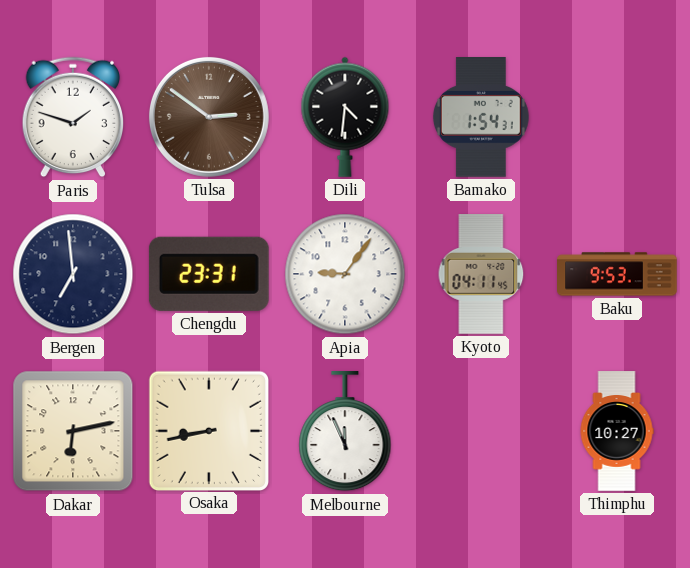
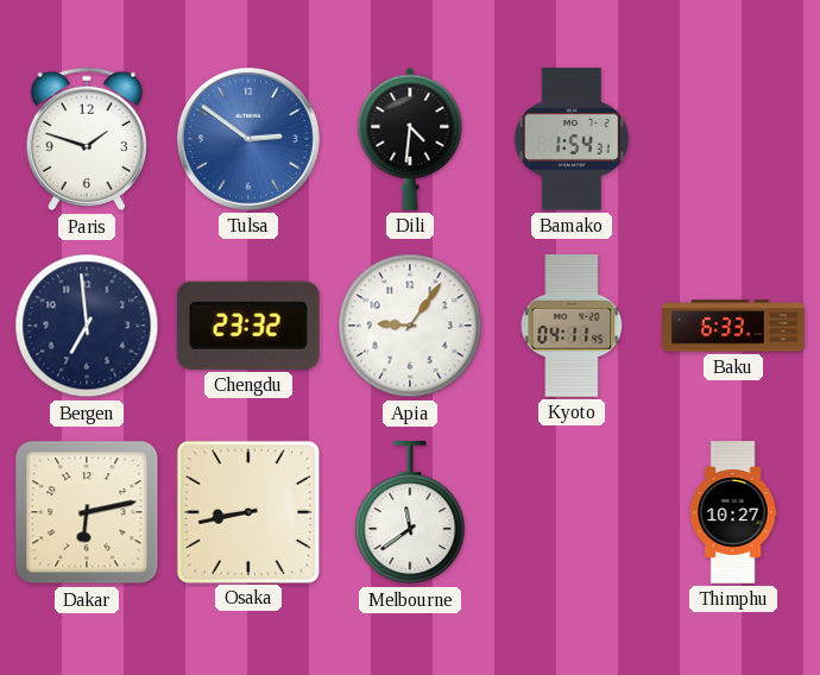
Tulsa dial: brown -> blue
Chengdu: 23:31 -> 23:32
Baku: 9:53 -> 6:33
Melbourne: 11:56 -> 11:39
